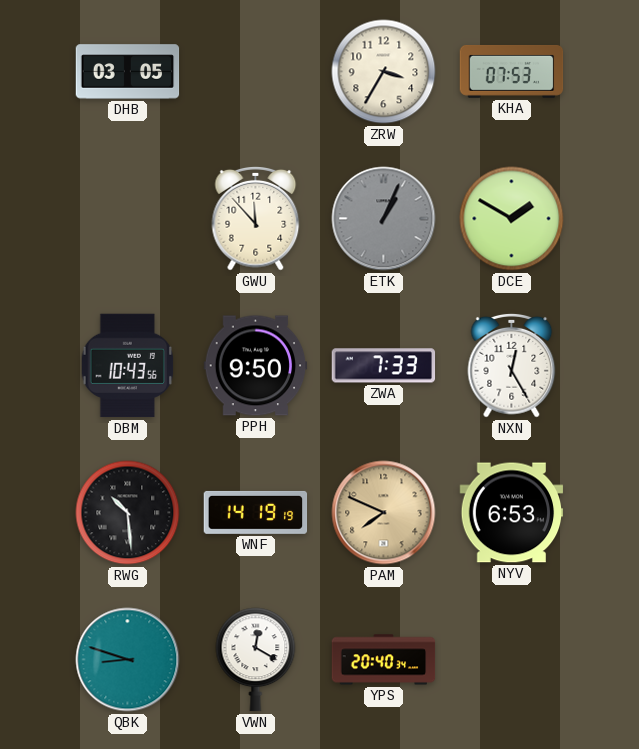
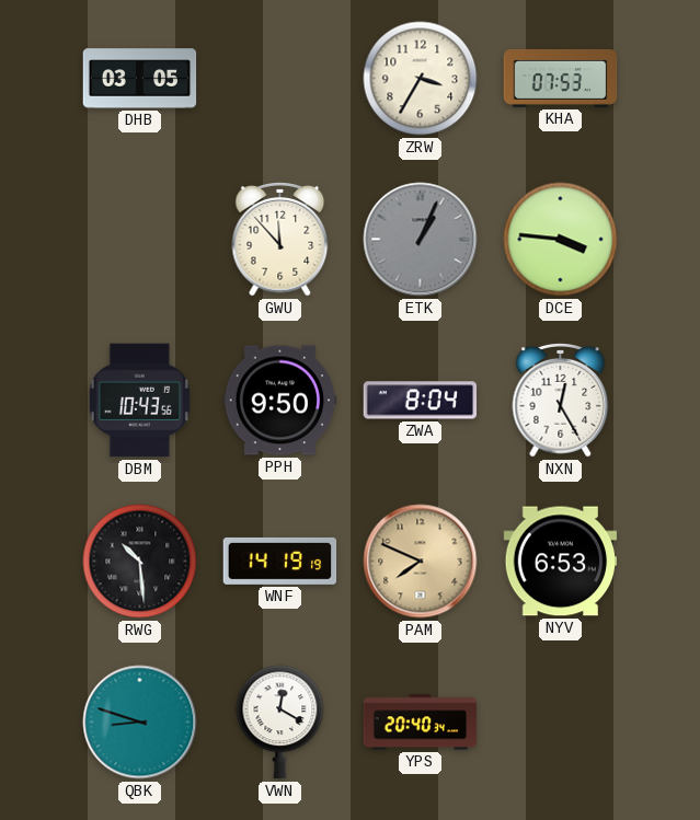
DCE: 1:50 -> 3:46
ZWA: 7:33 -> 8:04
